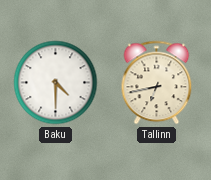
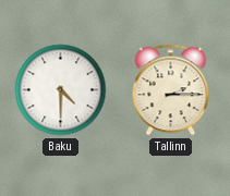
Tallinn: 6:43 -> 2:15
